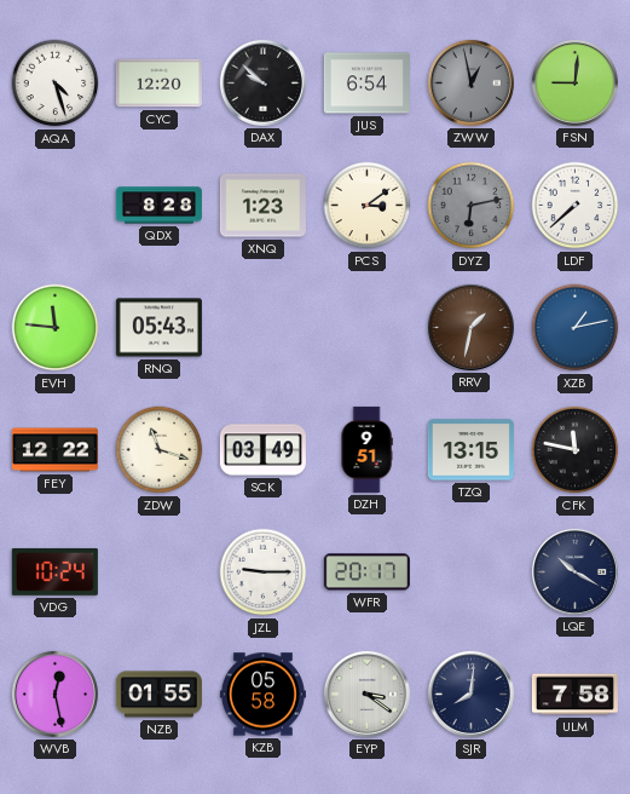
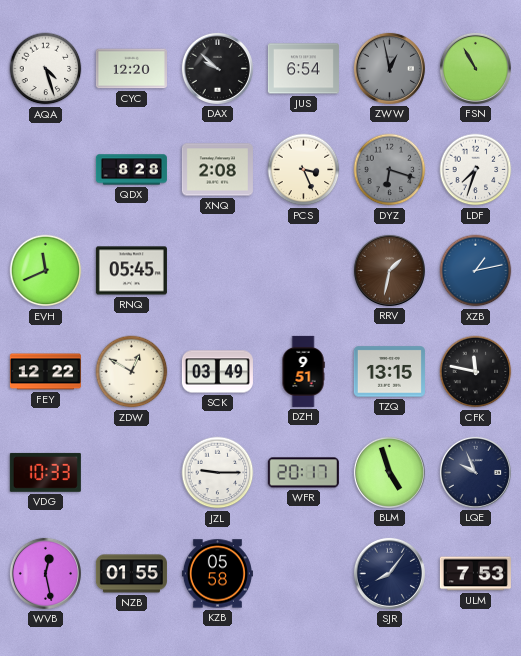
FSN: 9:01 -> 10:55
XNQ: 1:23 -> 2:08
PCS: 3:09 -> 3:26
DYZ: 6:13 -> 6:18
LDF: 7:38 -> 7:33
EVH: 11:46 -> 11:41
RNQ: 05:43 -> 05:45
ZDW: 11:18 -> 12:50
VDG: 10:24 -> 10:33
BLM: none -> 4:57
LQE: 10:20 -> 9:56
EYP: 3:21 -> none
SJR: 8:01 -> 8:06
ULM: 7:58 -> 7:53
